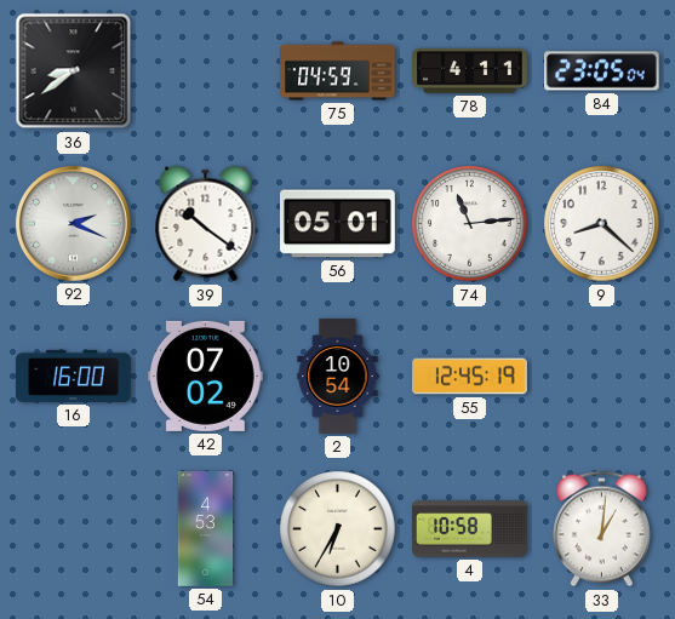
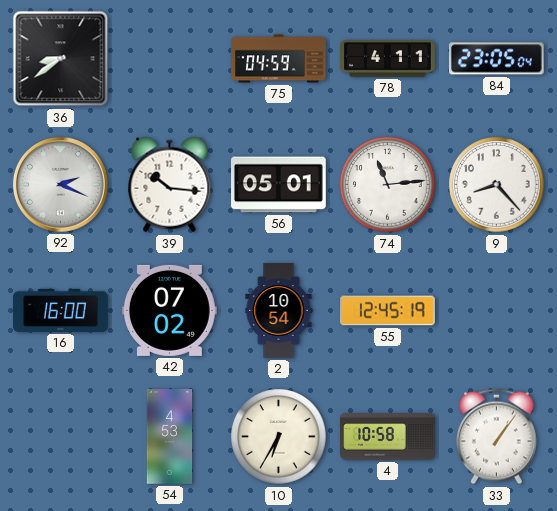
39: 10:21 -> 10:16
9: 8:22 -> 8:23
33: 1:01 -> 1:06
